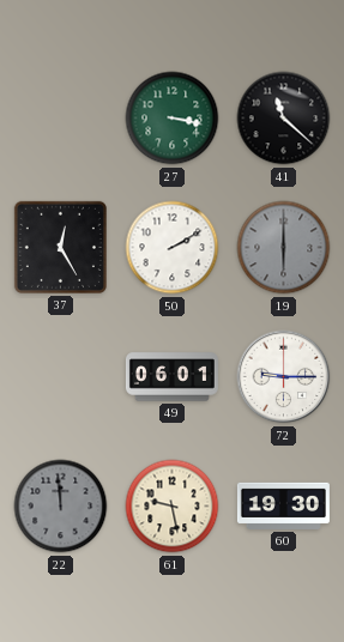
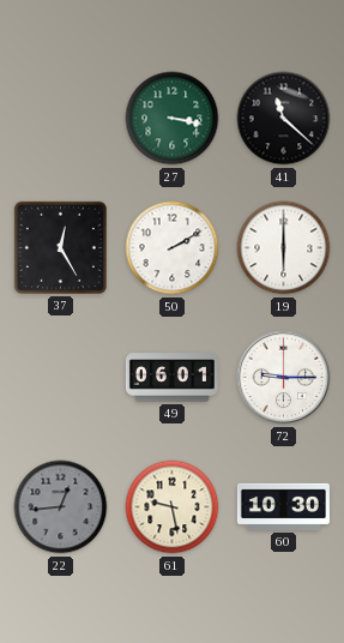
19 dial: grey -> white
22: 11:59 -> 12:44
60: 19:30 -> 10:30
